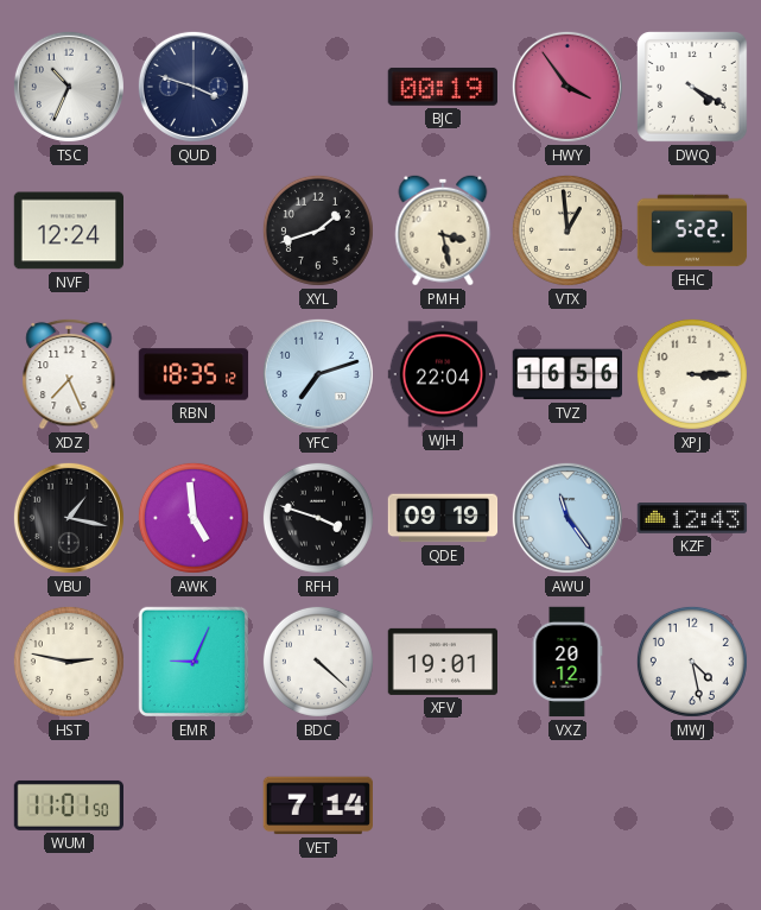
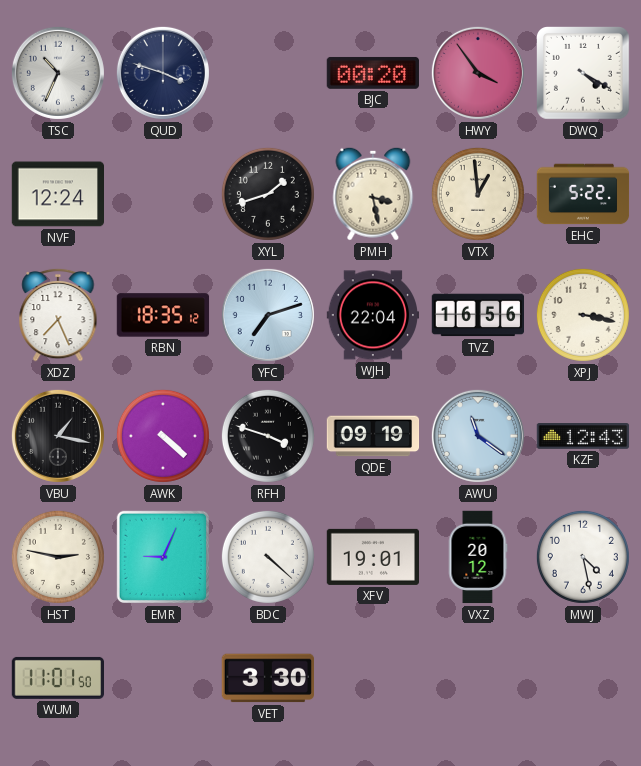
BJC: 00:19 -> 00:20
XPJ: 3:15 -> 3:17
AWK: 4:59 -> 4:22
AWU: 11:24 -> 11:21
VET: 7:14 -> 3:30
